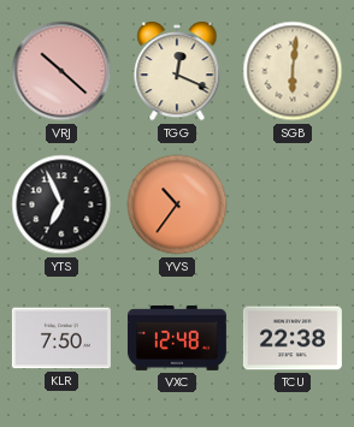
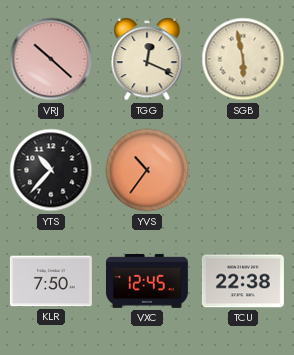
SGB: 6:01 -> 5:58
YTS: 6:56 -> 10:37
VXC: 12:48 -> 12:45
